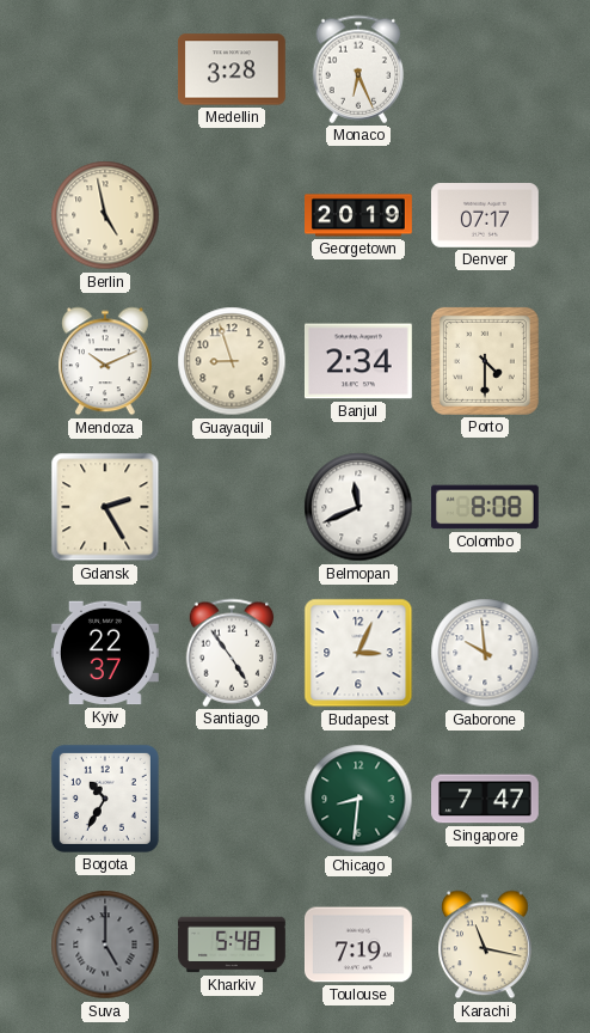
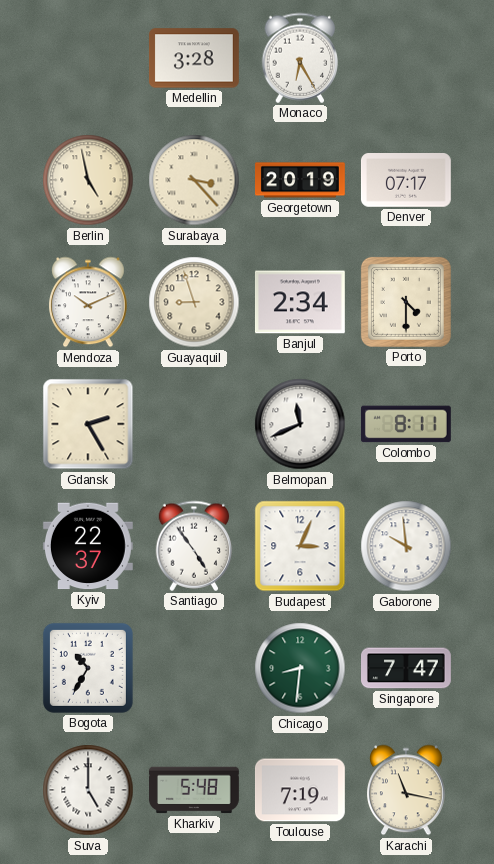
Monaco: 6:26 -> 6:25
Surabaya: none -> 3:23
Colombo: 8:08 -> 8:11
Suva dial: grey -> white
